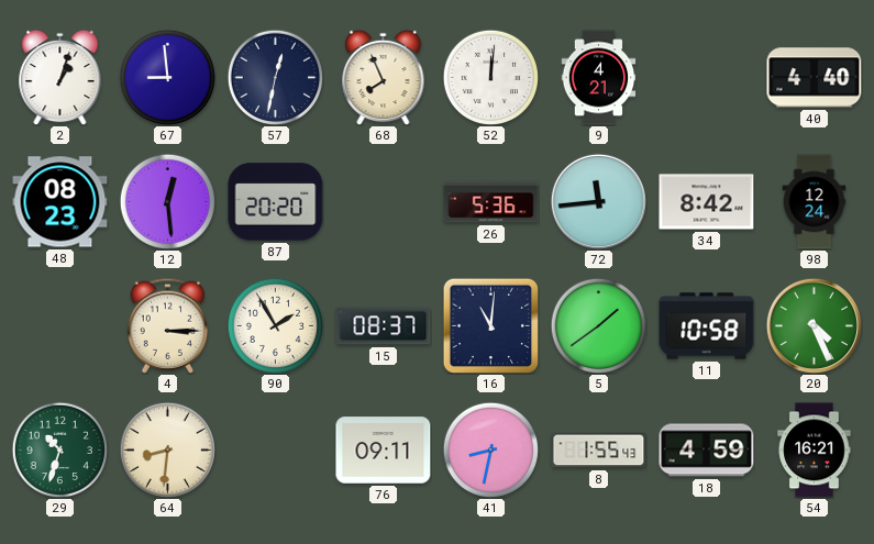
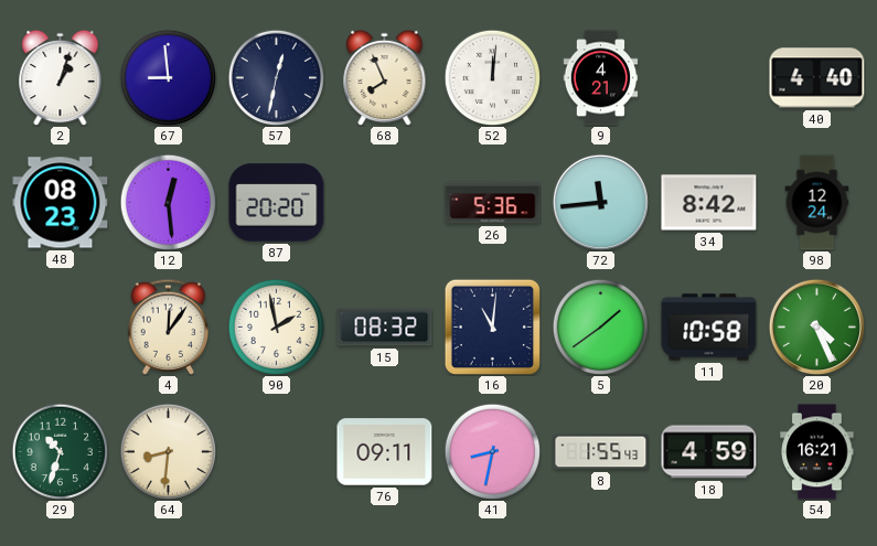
4: 3:15 -> 12:06
90: 1:55 -> 1:58
15: 08:37 -> 08:32
